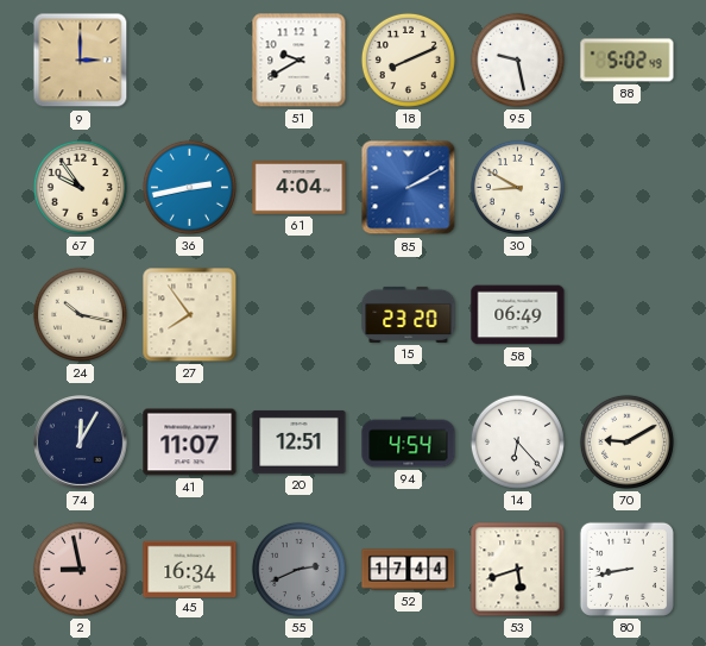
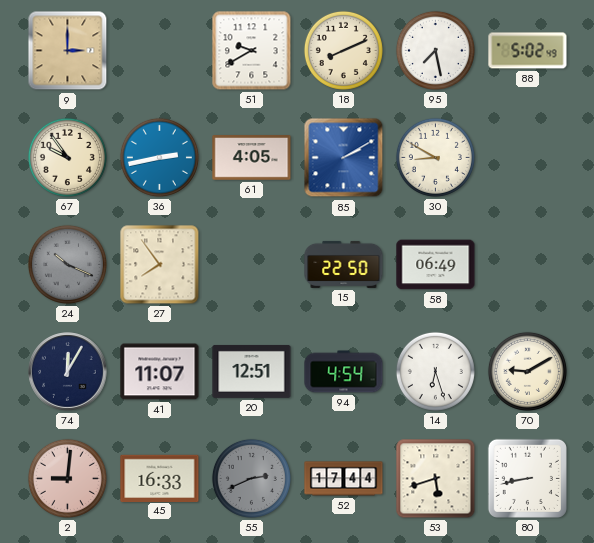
95: 9:28 -> 7:28
61: 4:04 -> 4:05
24: 10:17 -> 10:19
24 dial: cream -> grey
15: 23:20 -> 22:50
14: 6:23 -> 6:27
2: 8:58 -> 9:01
45: 16:34 -> 16:33
